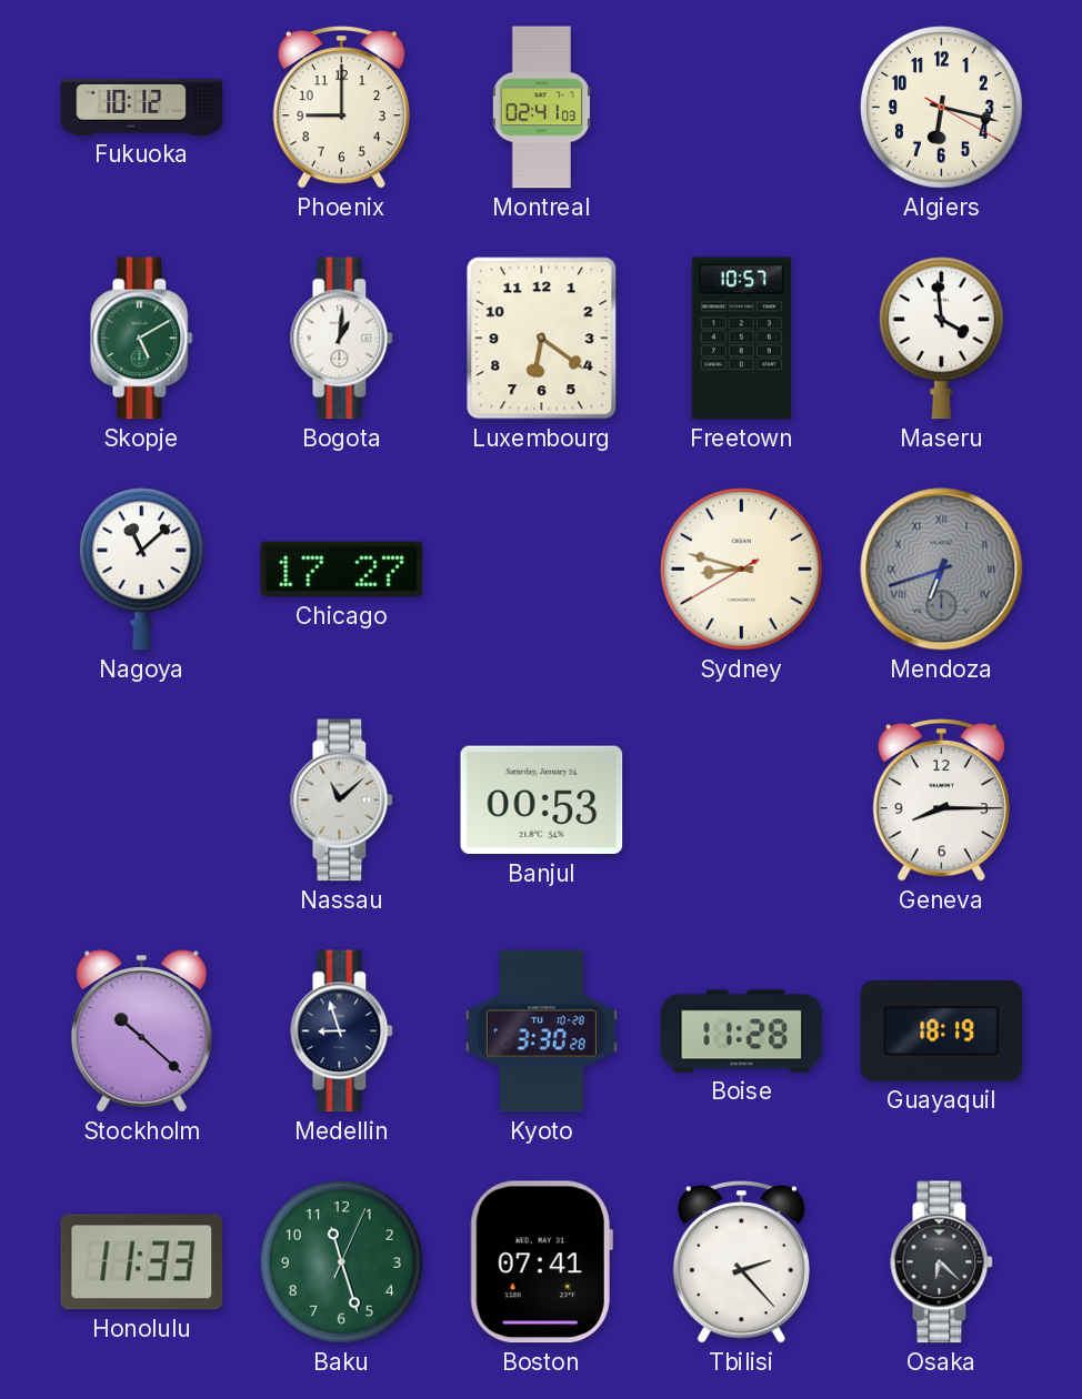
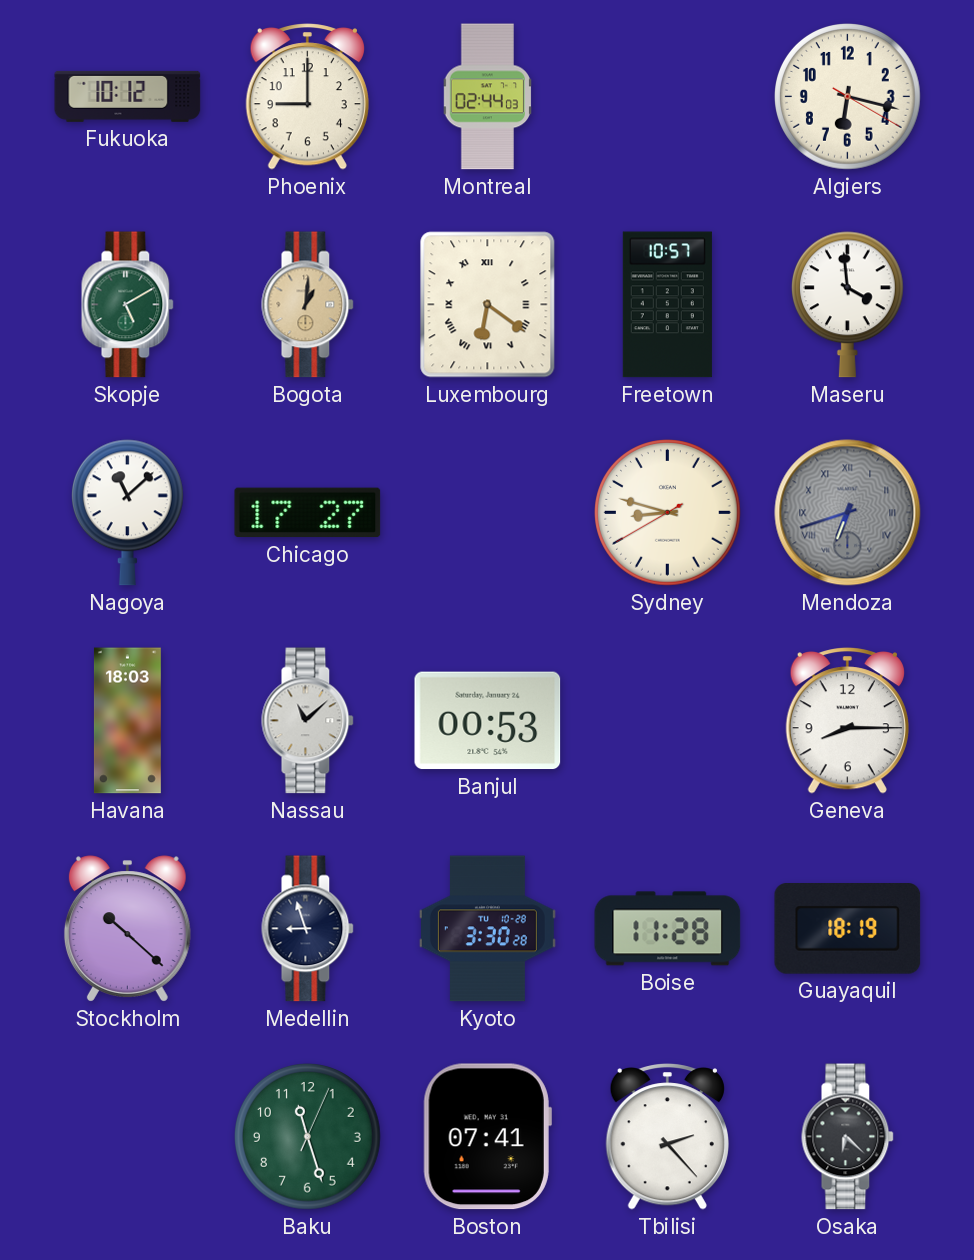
Montreal: 02:41 -> 02:44
Bogota dial: white -> champagne
Luxembourg numerals: Arabic -> Roman
Havana: none -> 18:03
Honolulu: 11:33 -> none
